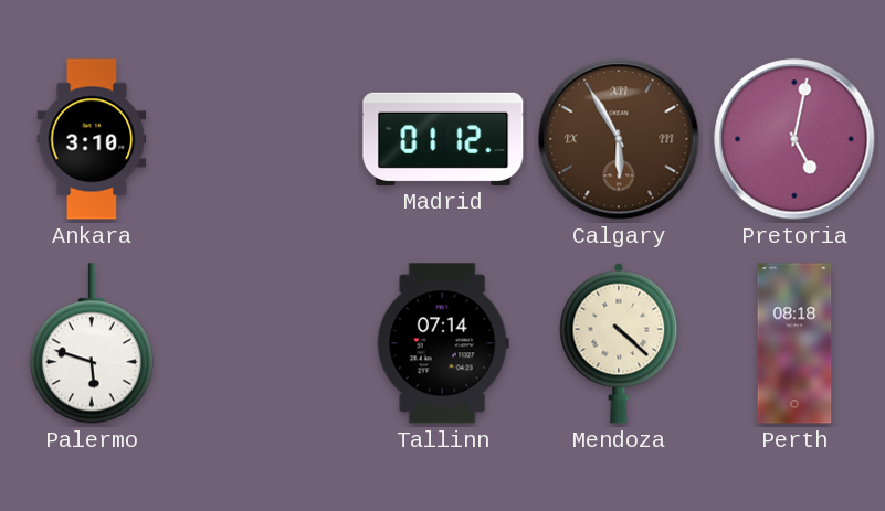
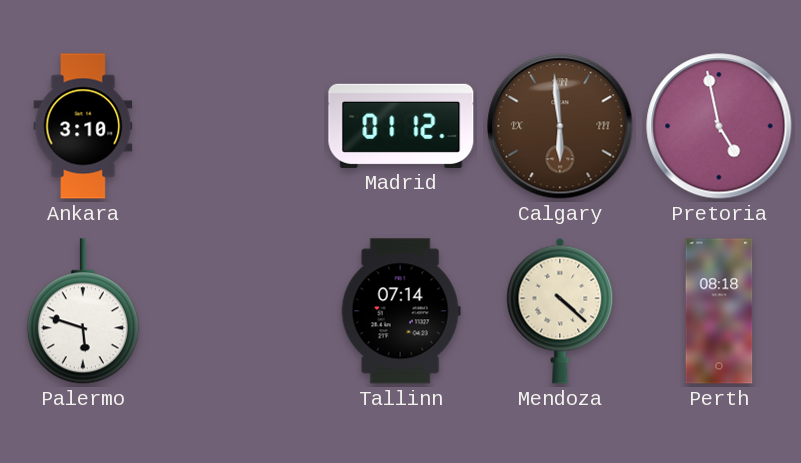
Calgary: 5:55 -> 5:59
Pretoria: 5:02 -> 4:58
